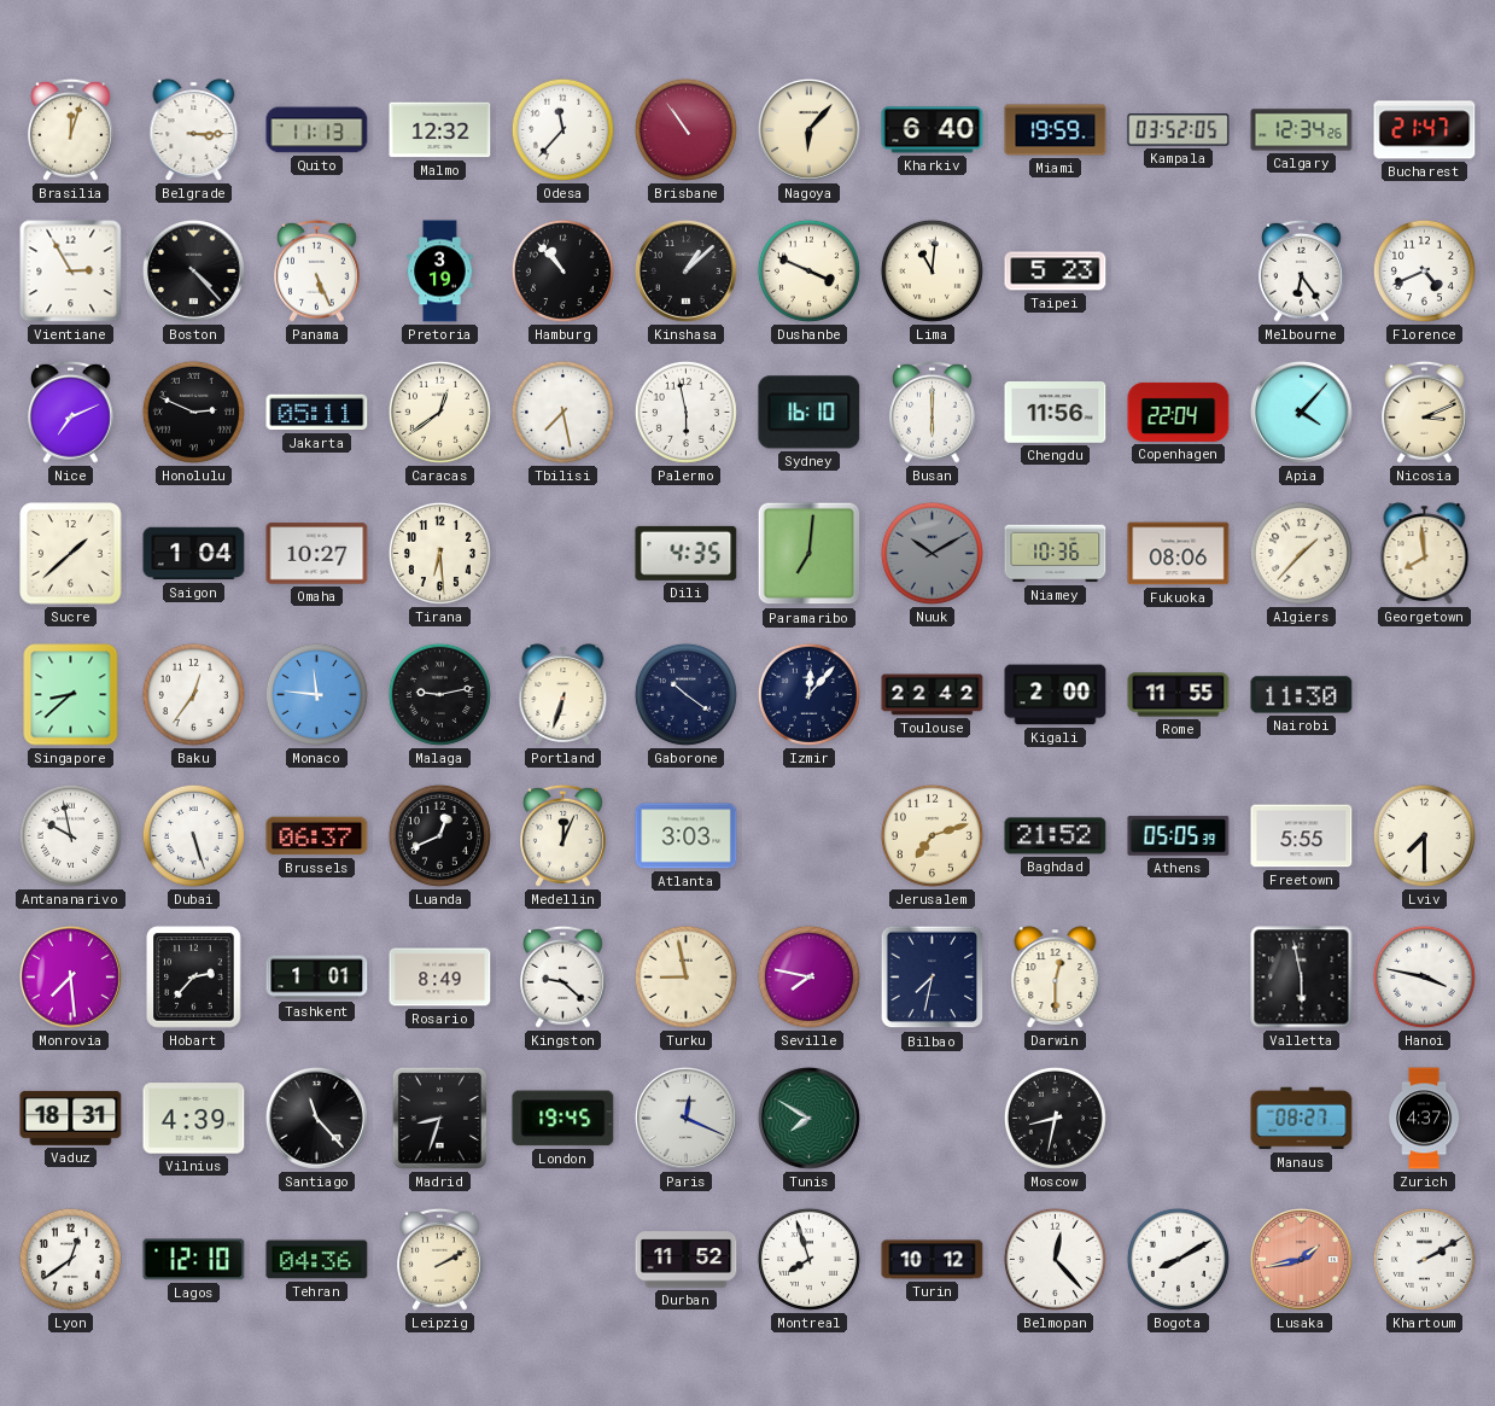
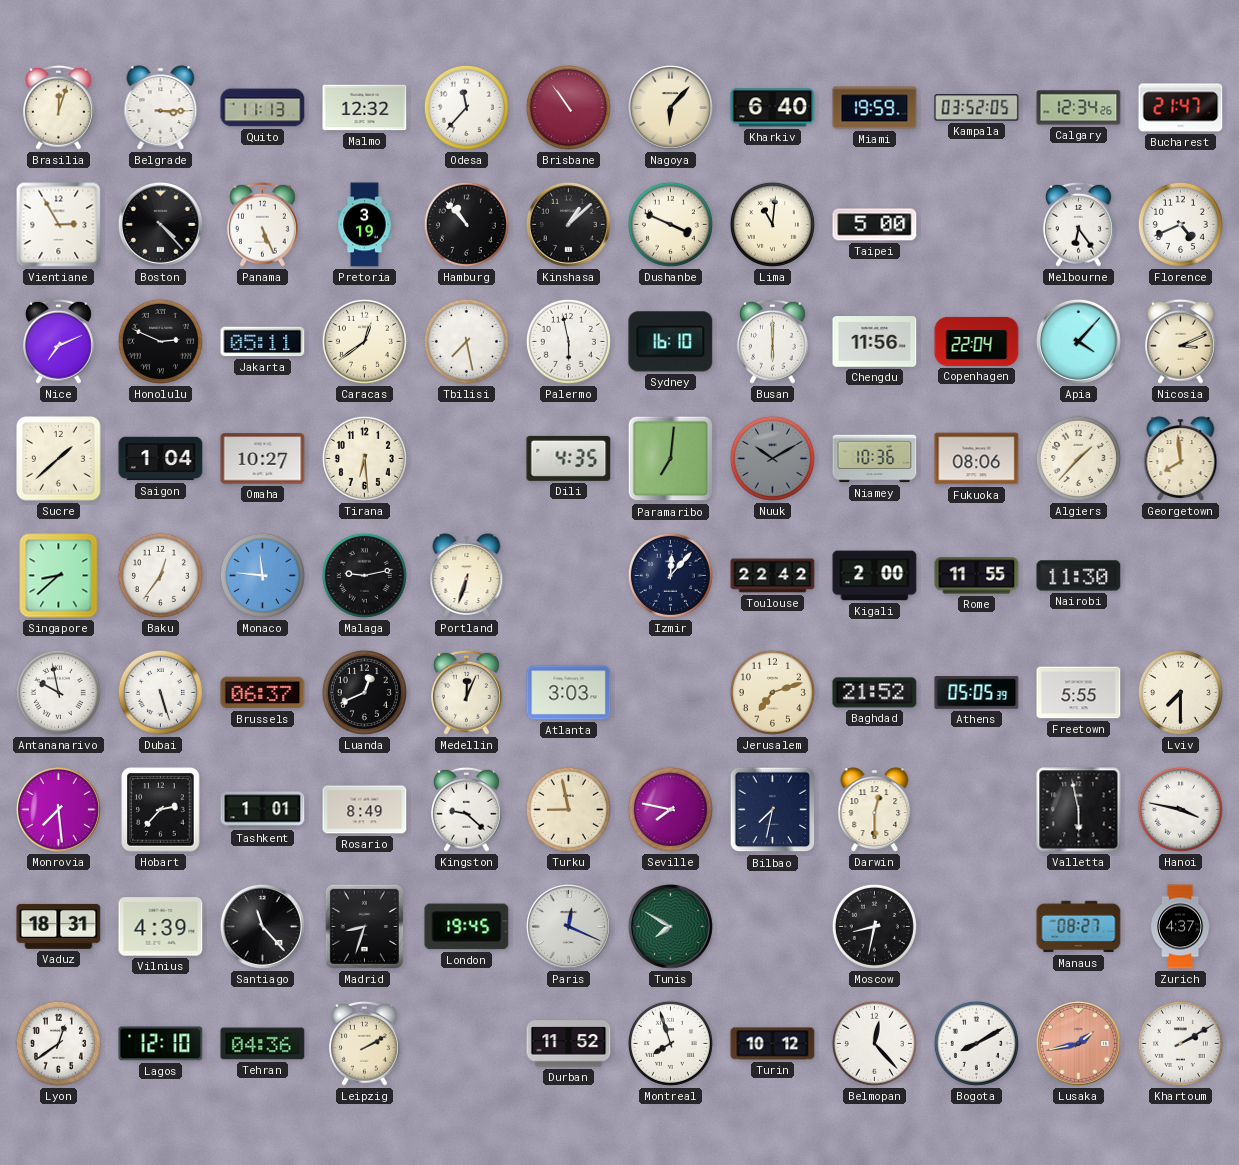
Taipei: 5:23 -> 5:00
Gaborone: 10:21 -> none
